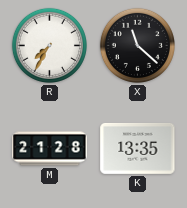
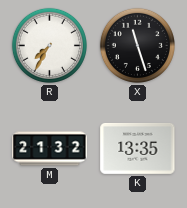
X: 11:22 -> 11:27
M: 21:28 -> 21:32
